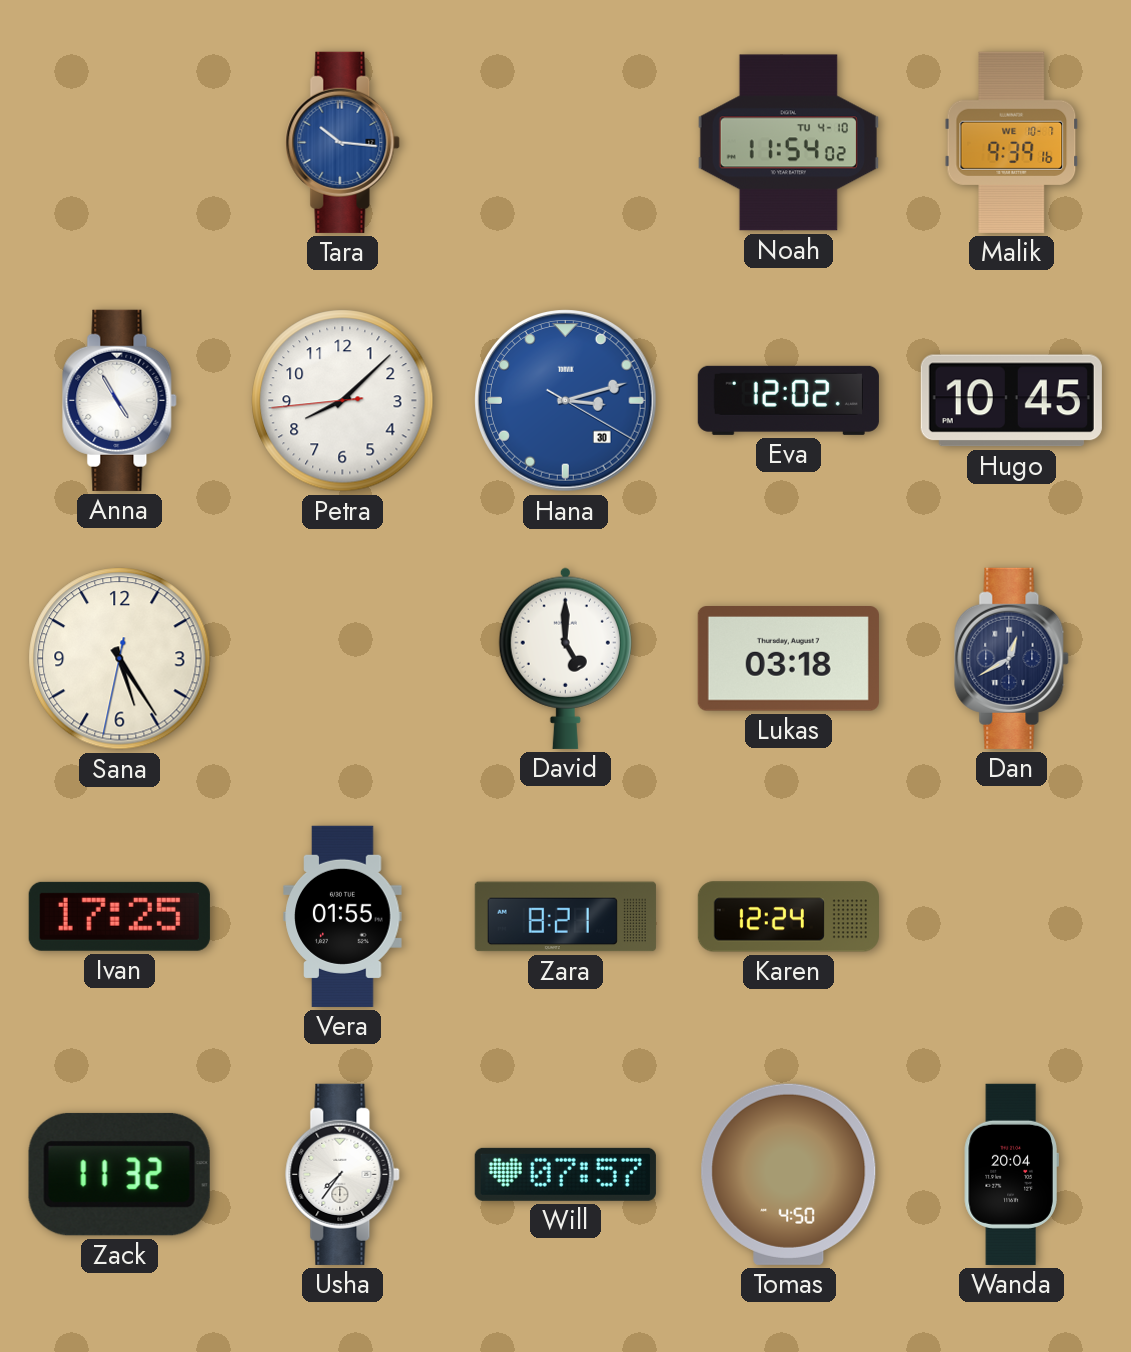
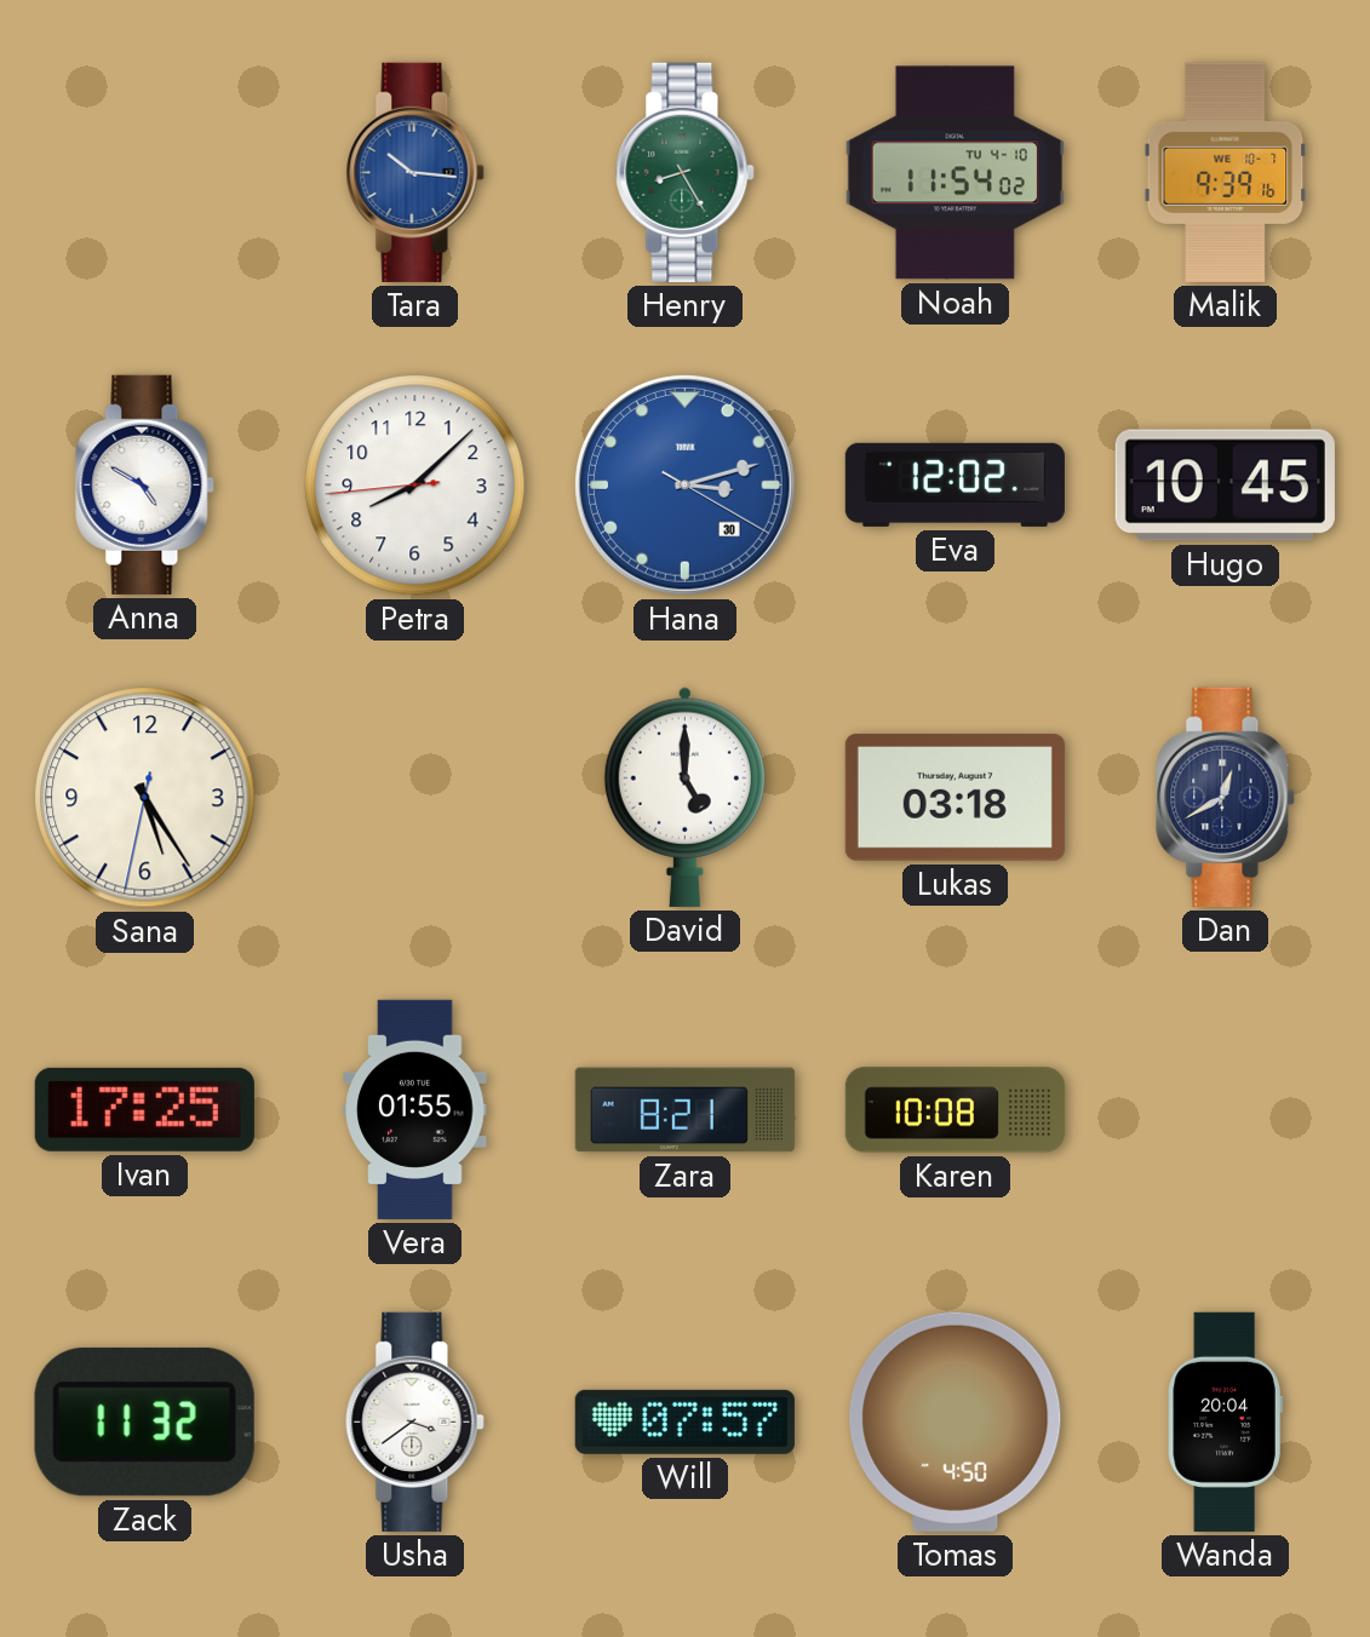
Henry: none -> 8:25
Anna: 4:55 -> 4:50
Karen: 12:24 -> 10:08
Usha: 7:36 -> 3:39
